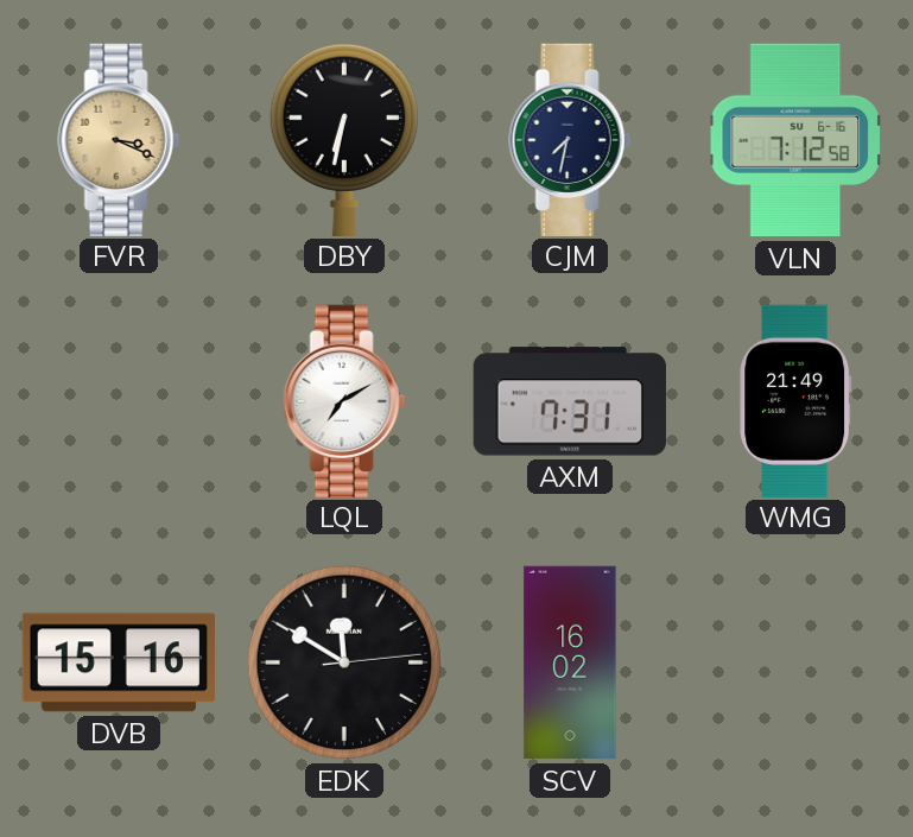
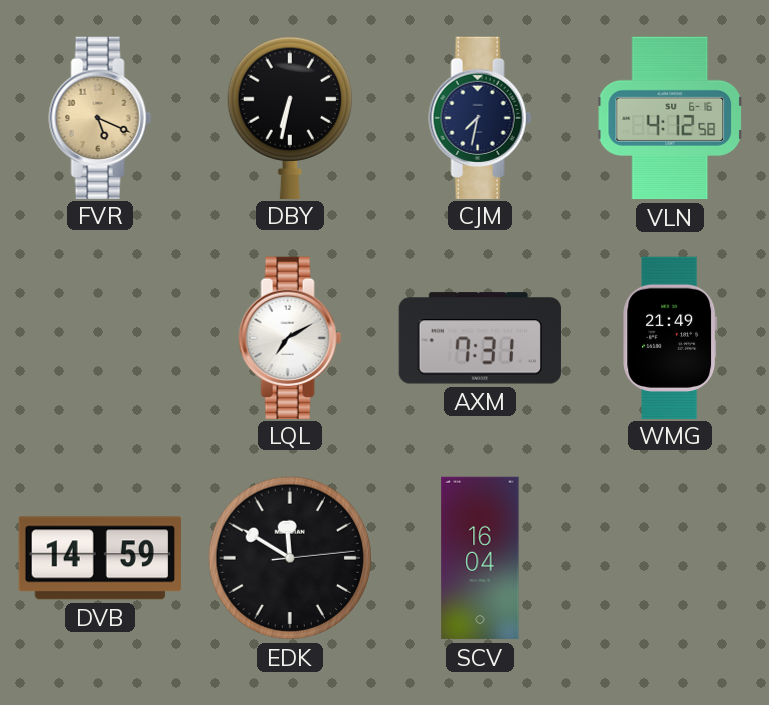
FVR: 3:19 -> 5:19
VLN: 7:12 -> 4:12
DVB: 15:16 -> 14:59
SCV: 16:02 -> 16:04
